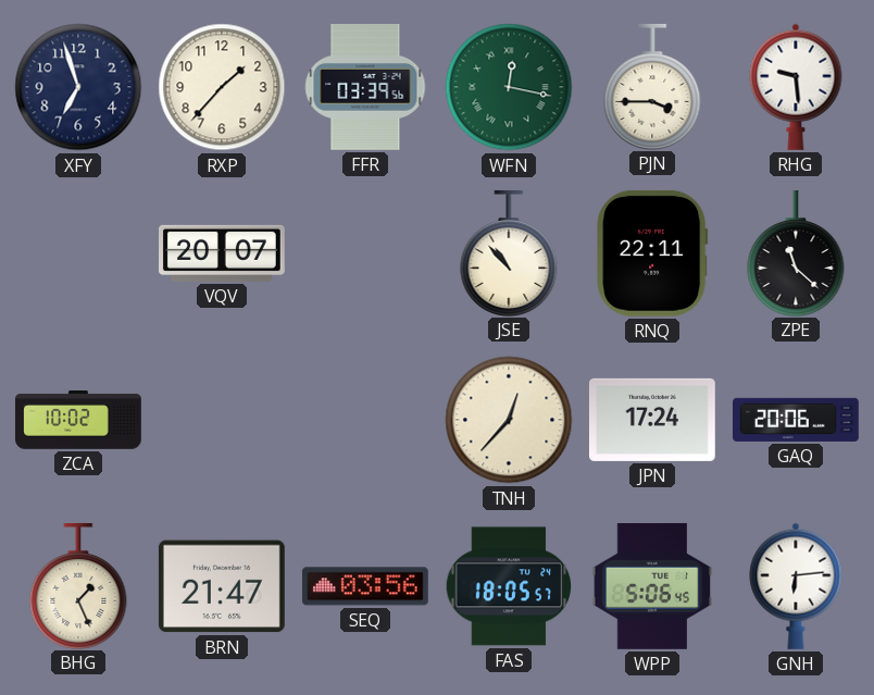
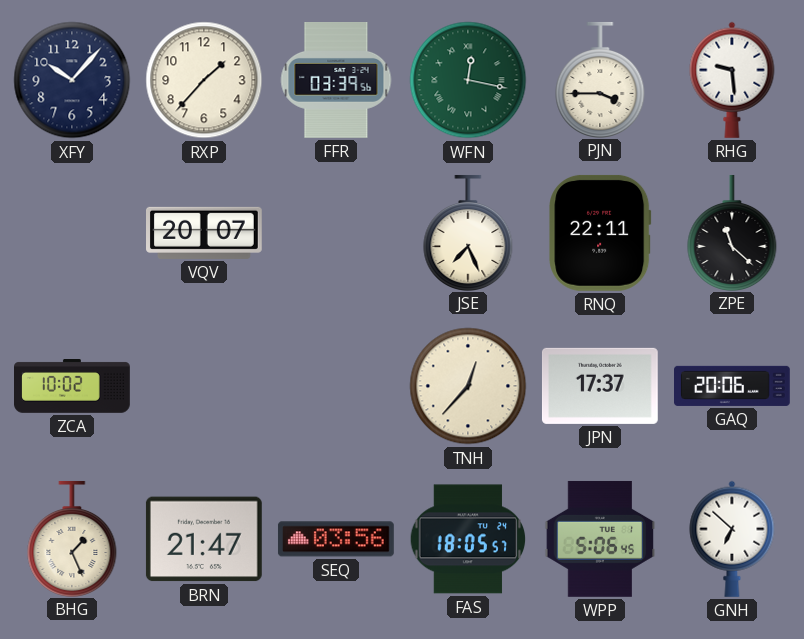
XFY: 6:57 -> 10:07
JSE: 10:53 -> 7:26
JPN: 17:24 -> 17:37
GNH: 6:14 -> 6:52
